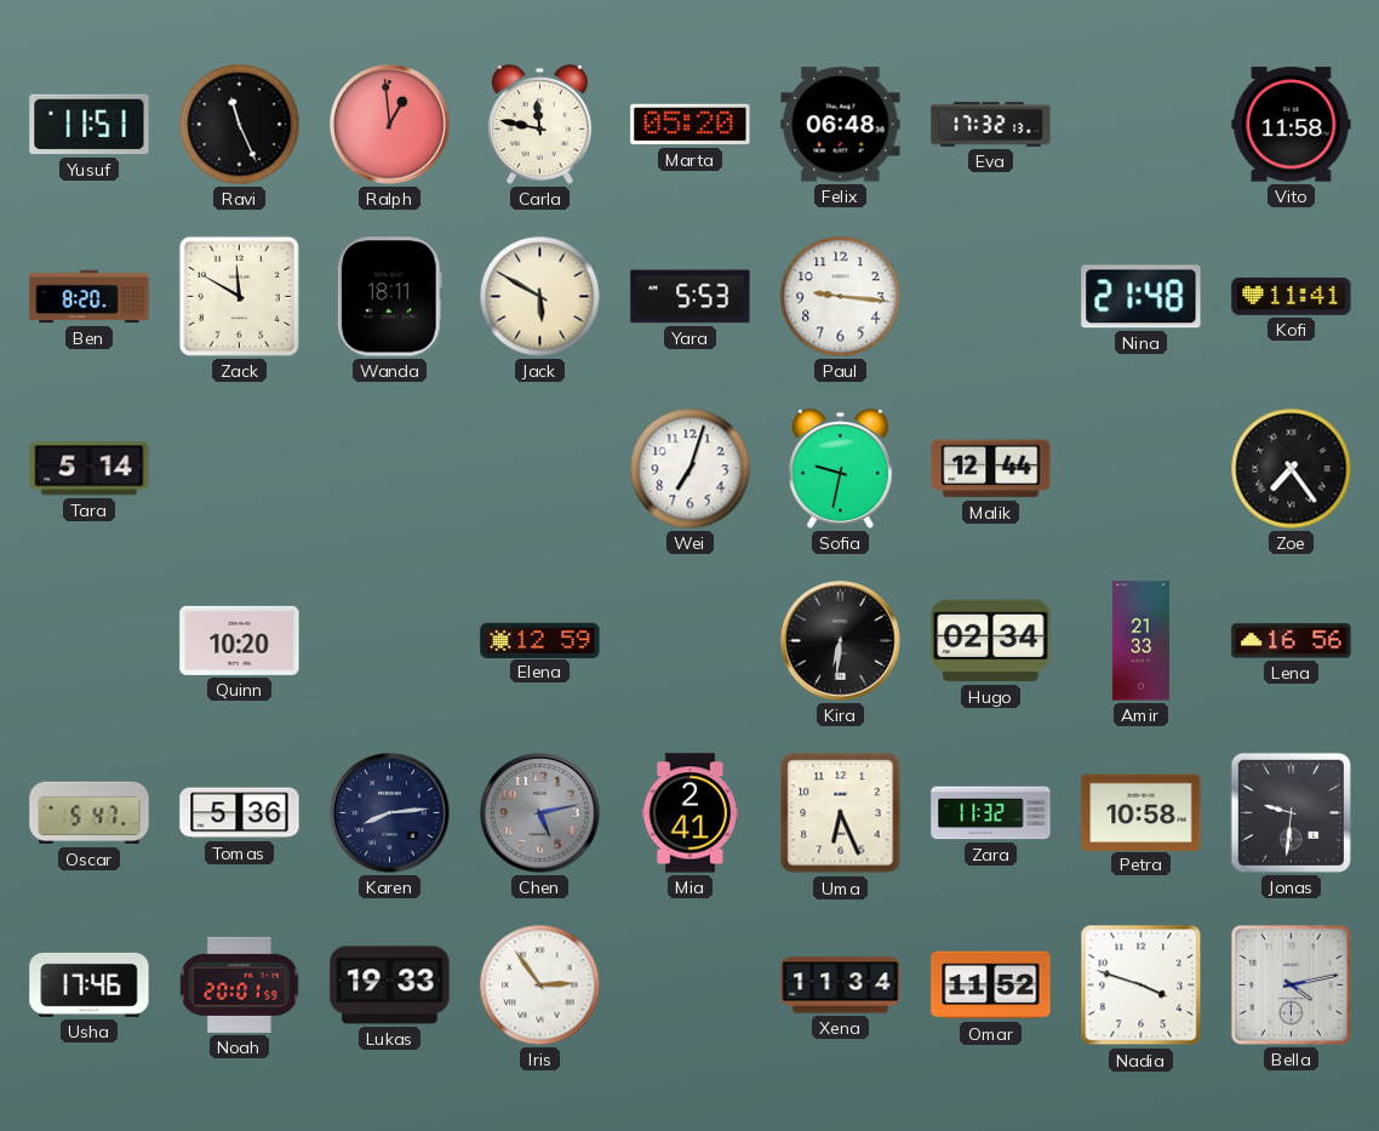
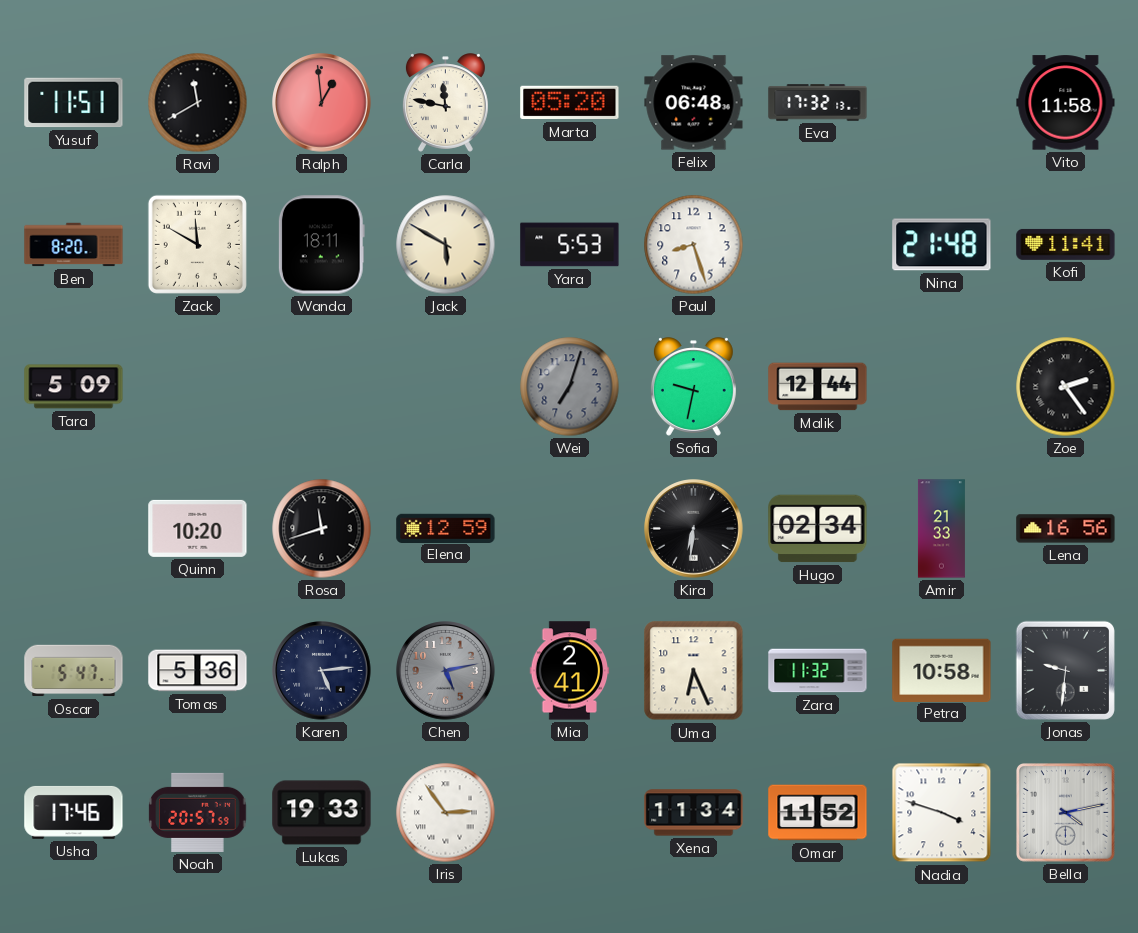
Ravi: 11:26 -> 11:40
Paul: 9:16 -> 8:27
Tara: 5:14 -> 5:09
Wei dial: white -> grey
Zoe: 7:24 -> 2:24
Rosa: none -> 11:42
Karen: 8:14 -> 5:14
Noah: 20:01 -> 20:57
